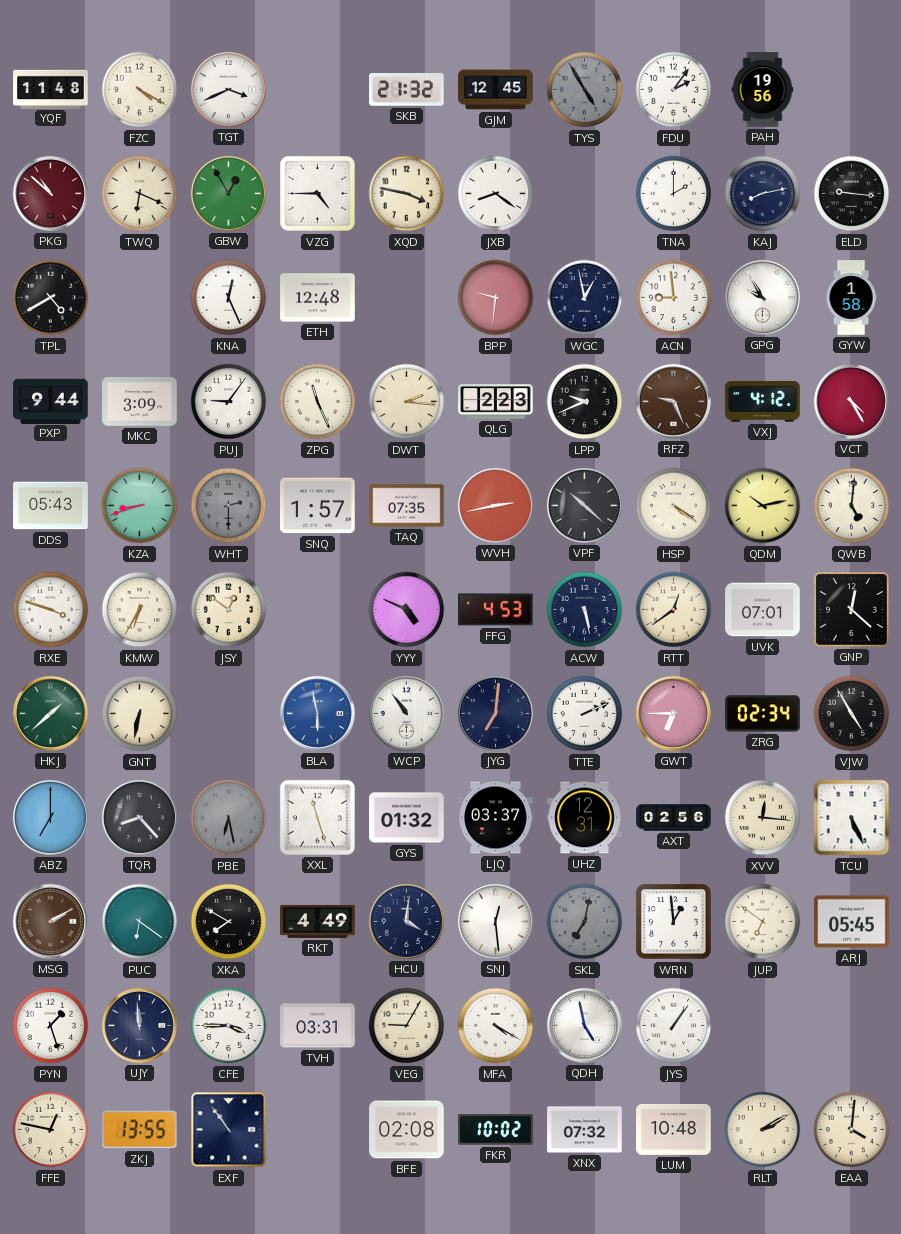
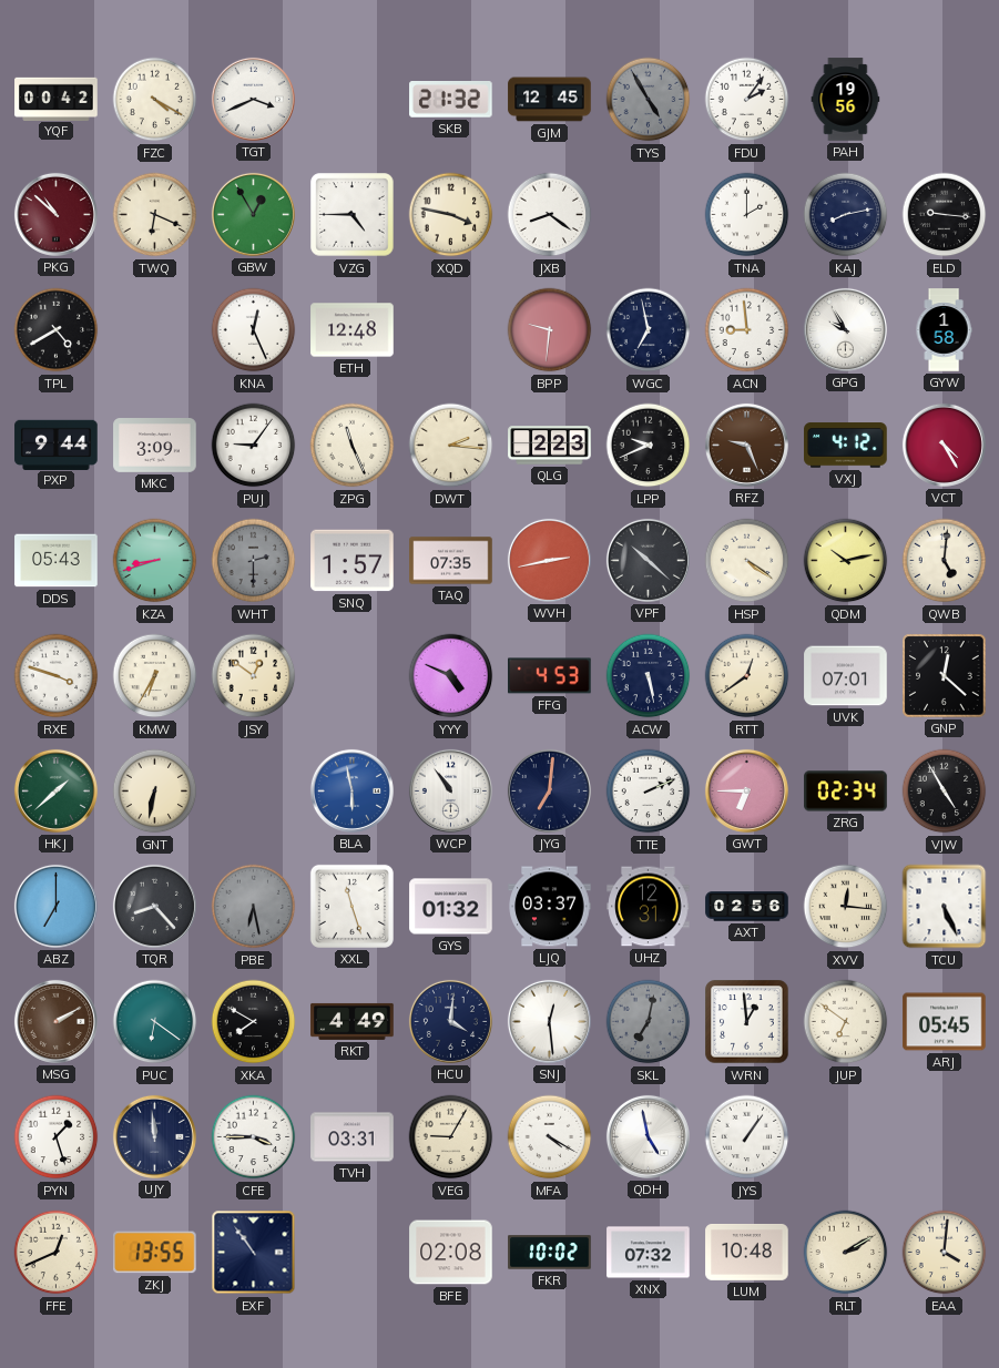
YQF: 11:48 -> 00:42
WGC: 12:58 -> 6:58
FFE: 12:47 -> 12:41
